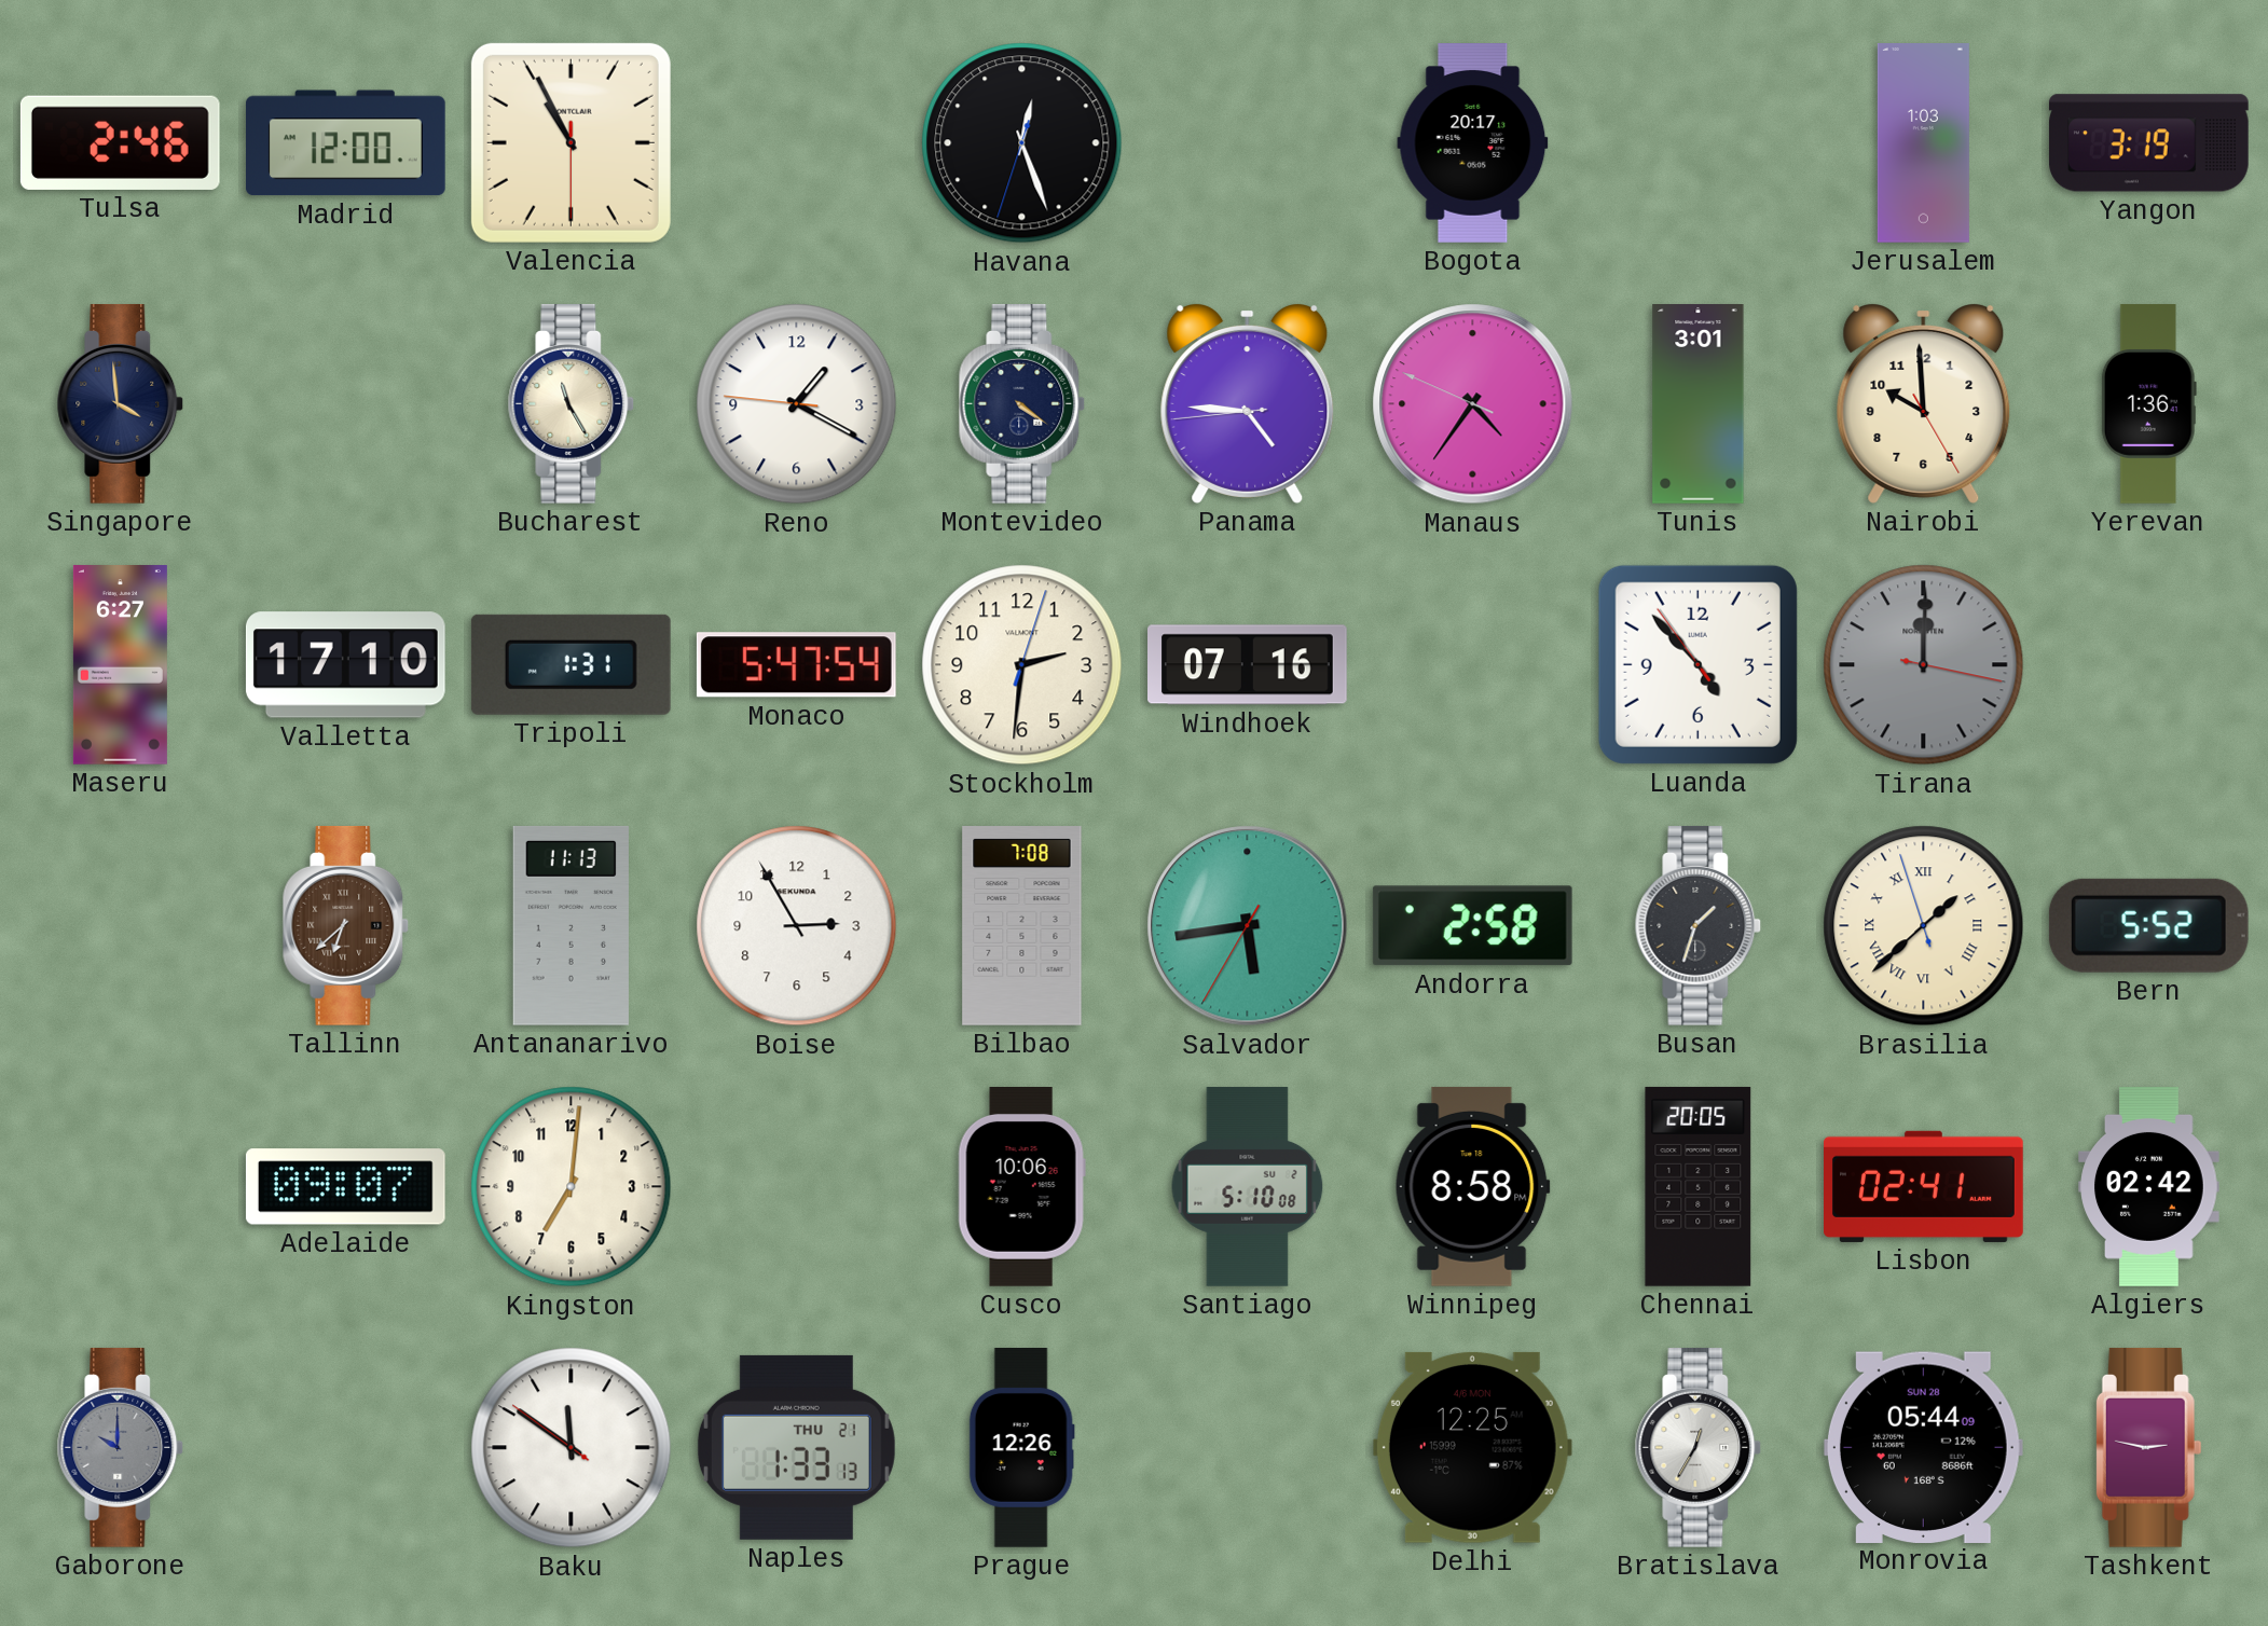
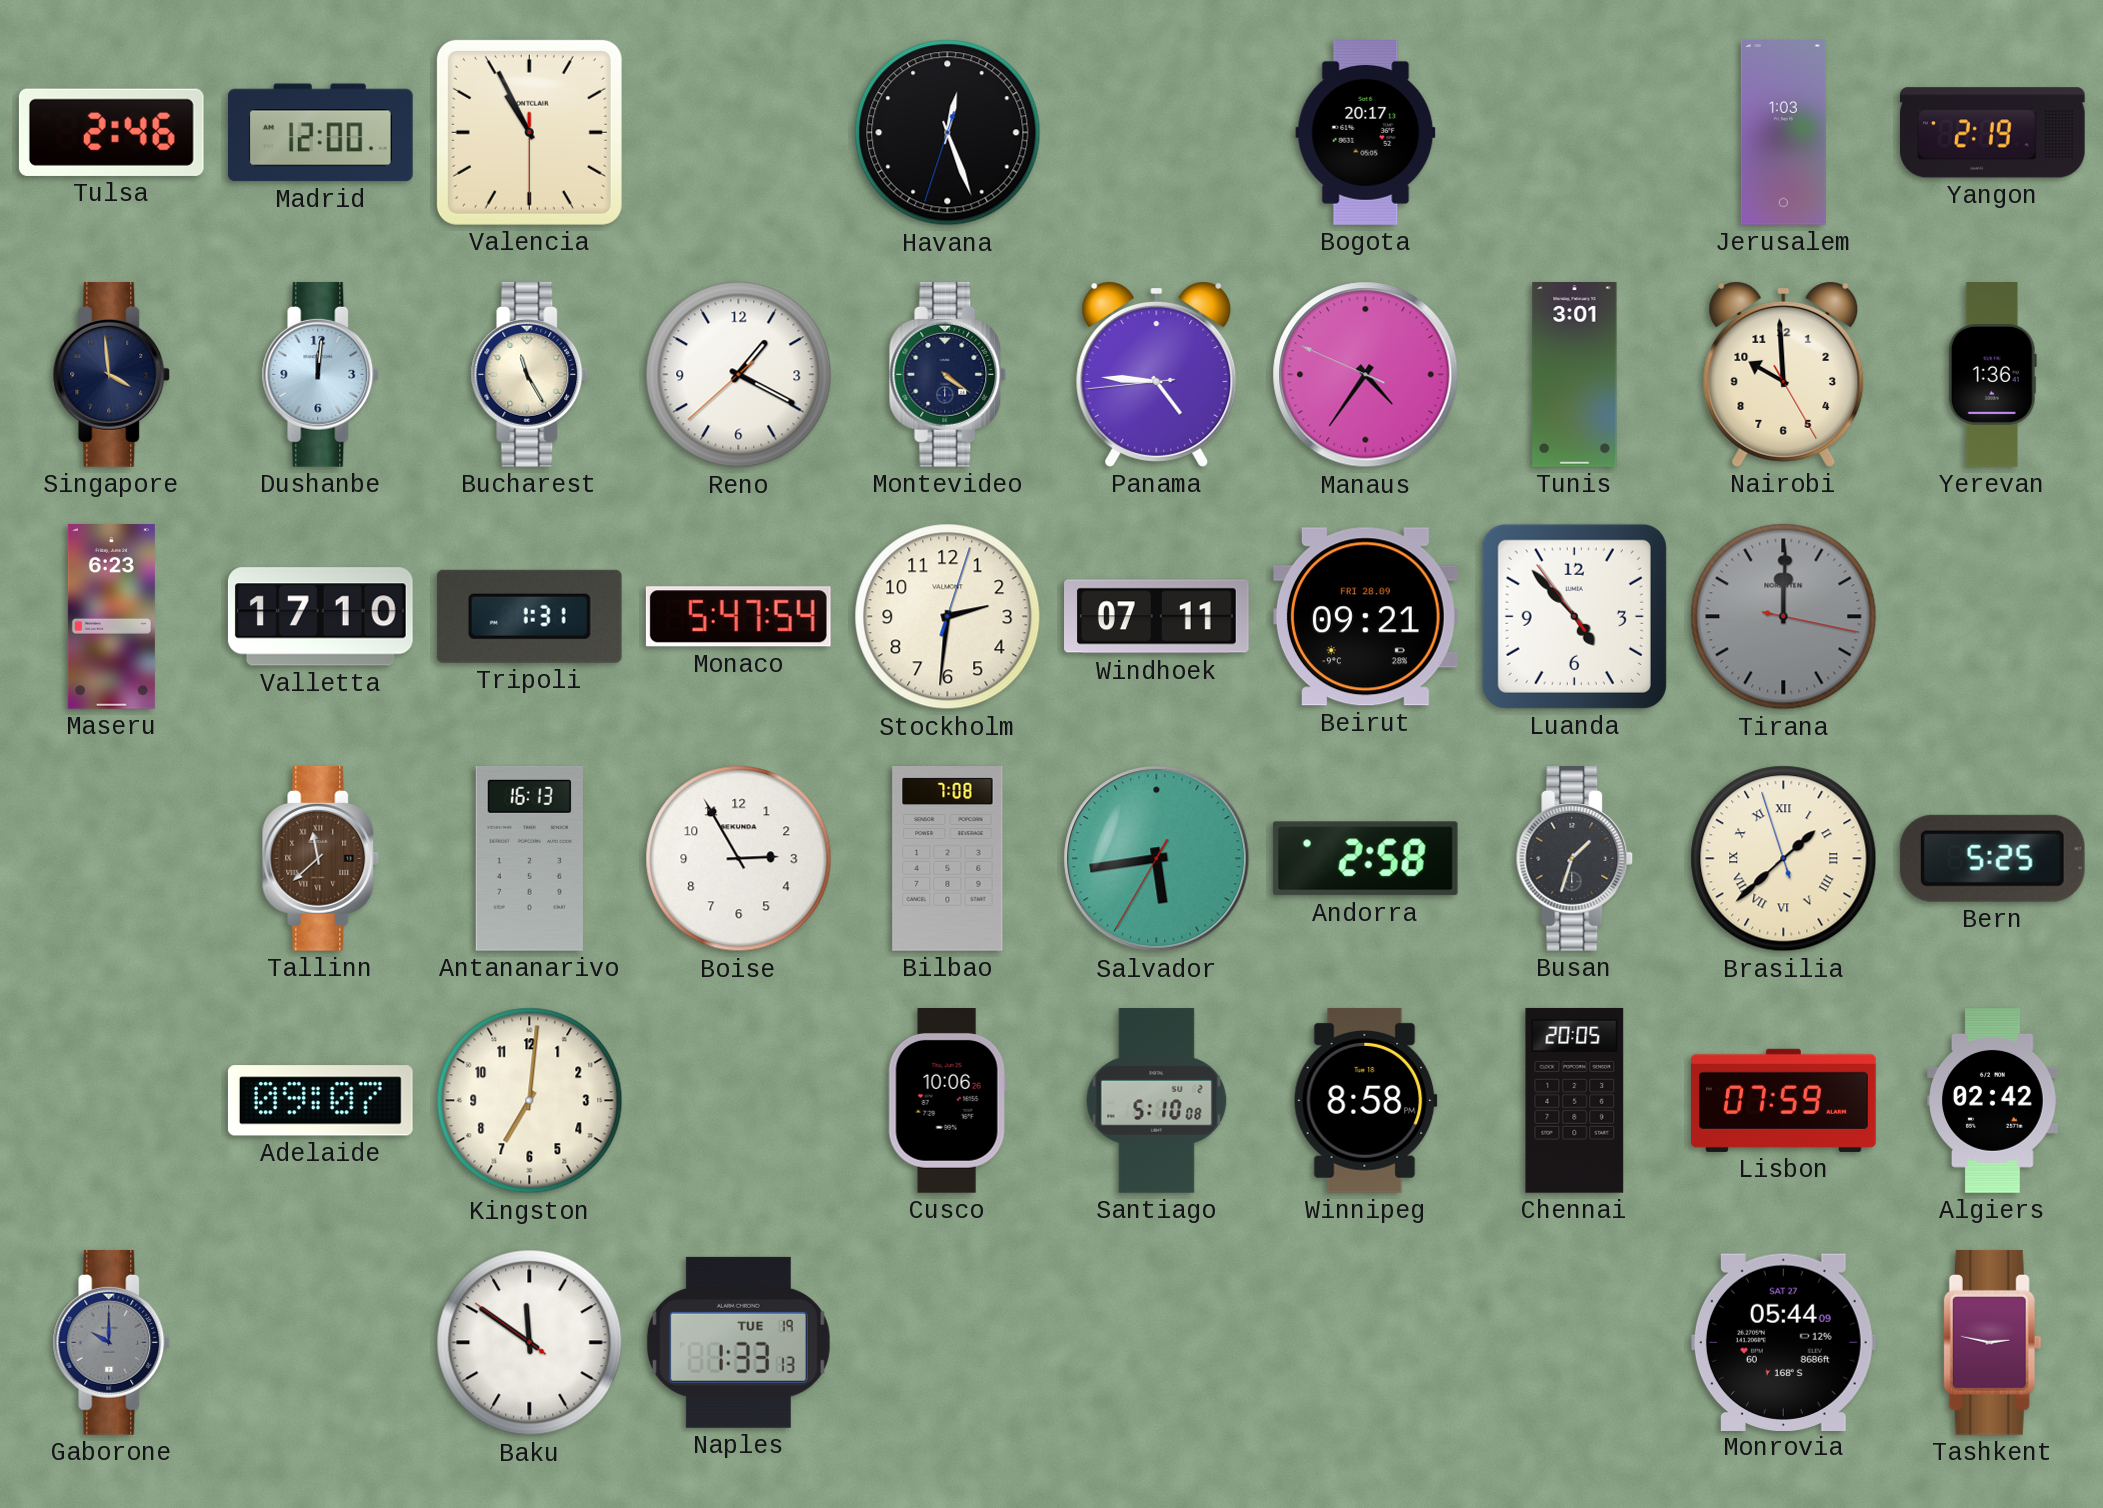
Yangon: 3:19 -> 2:19
Dushanbe: none -> 12:01
Reno: 1:19:46 -> 1:19:38
Maseru: 6:27 -> 6:23
Windhoek: 07:16 -> 07:11
Beirut: none -> 09:21
Tallinn: 6:38 -> 11:38
Antananarivo: 11:13 -> 16:13
Bern: 5:52 -> 5:25
Lisbon: 02:41 -> 07:59
Naples date: THU 21 -> TUE 19
Prague: 12:26 -> none
Delhi: 12:25 -> none
Bratislava: 12:35 -> none
Monrovia date: SUN 28 -> SAT 27
